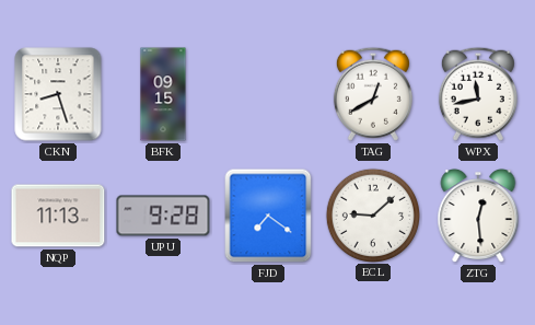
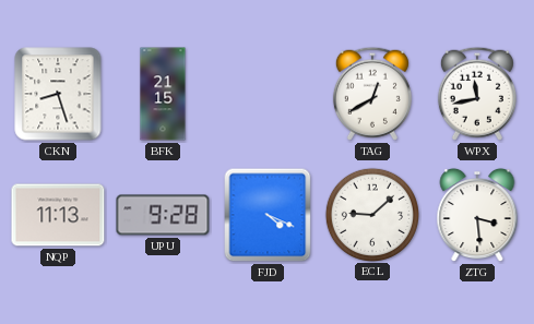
BFK: 09:15 -> 21:15
FJD: 7:21 -> 4:19
ZTG: 12:29 -> 3:29
